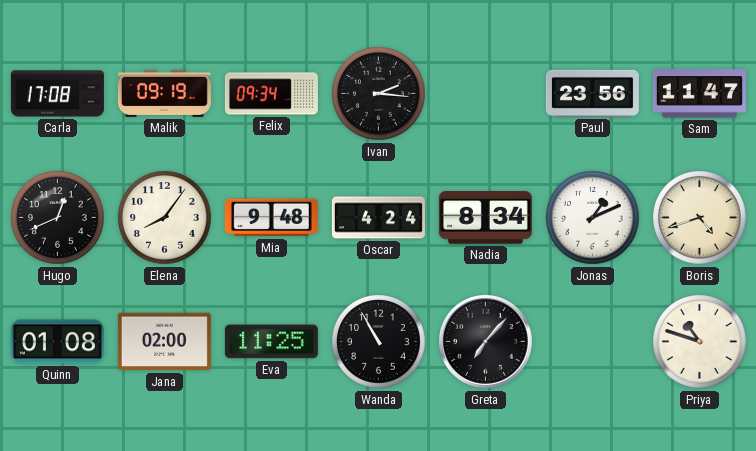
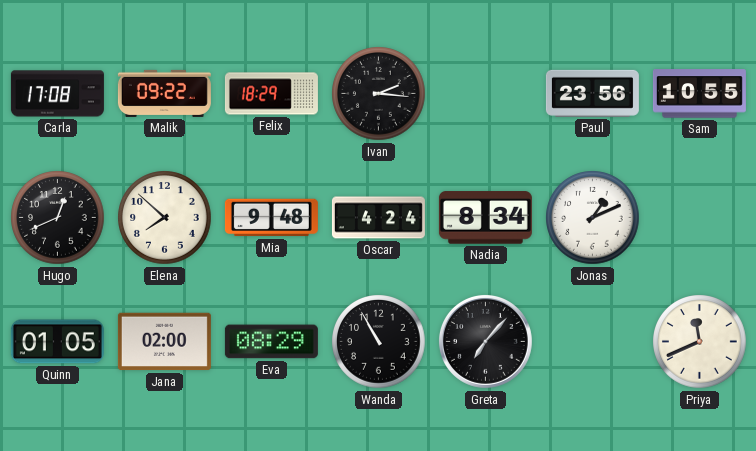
Malik: 09:19 -> 09:22
Felix: 09:34 -> 18:29
Sam: 11:47 -> 10:55
Elena: 8:06 -> 7:52
Boris: 4:42 -> none
Quinn: 01:08 -> 01:05
Eva: 11:25 -> 08:29
Priya: 10:48 -> 11:41
